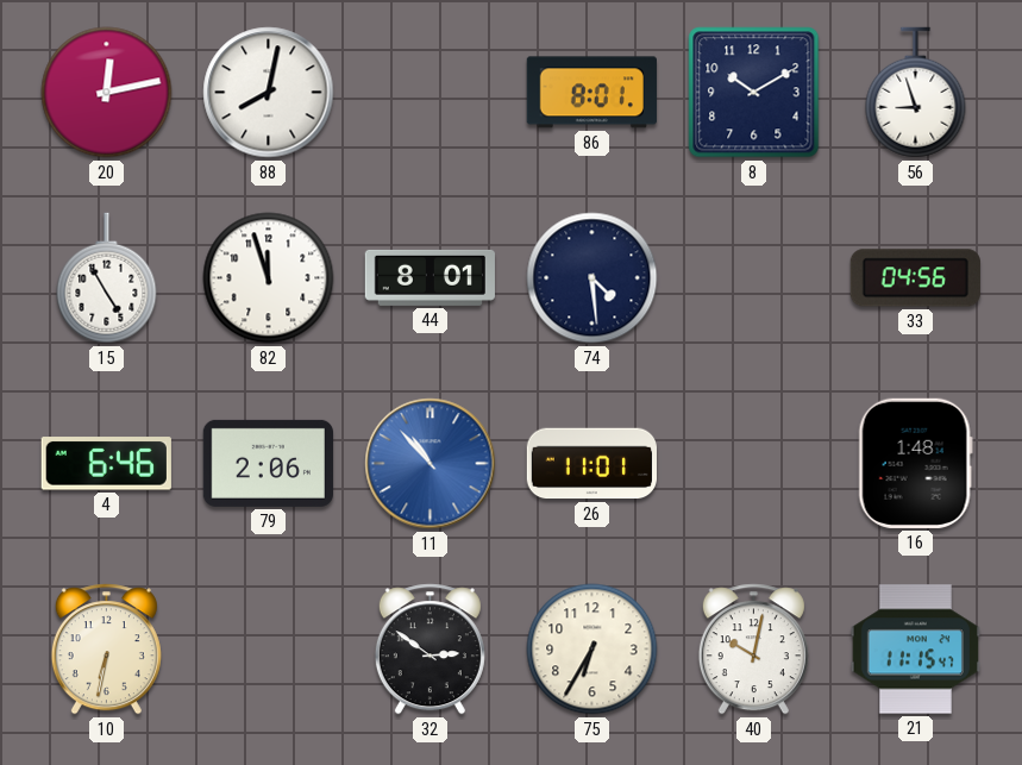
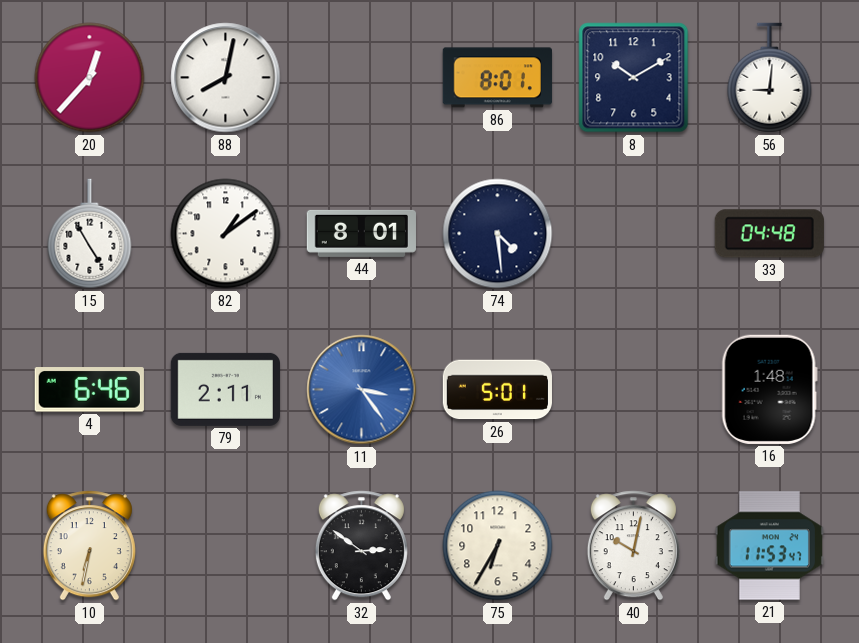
20: 12:13 -> 12:37
56: 8:57 -> 9:01
82: 11:57 -> 1:09
33: 04:56 -> 04:48
79: 2:06 -> 2:11
11: 10:53 -> 3:24
26: 11:01 -> 5:01
21: 11:15 -> 11:53
